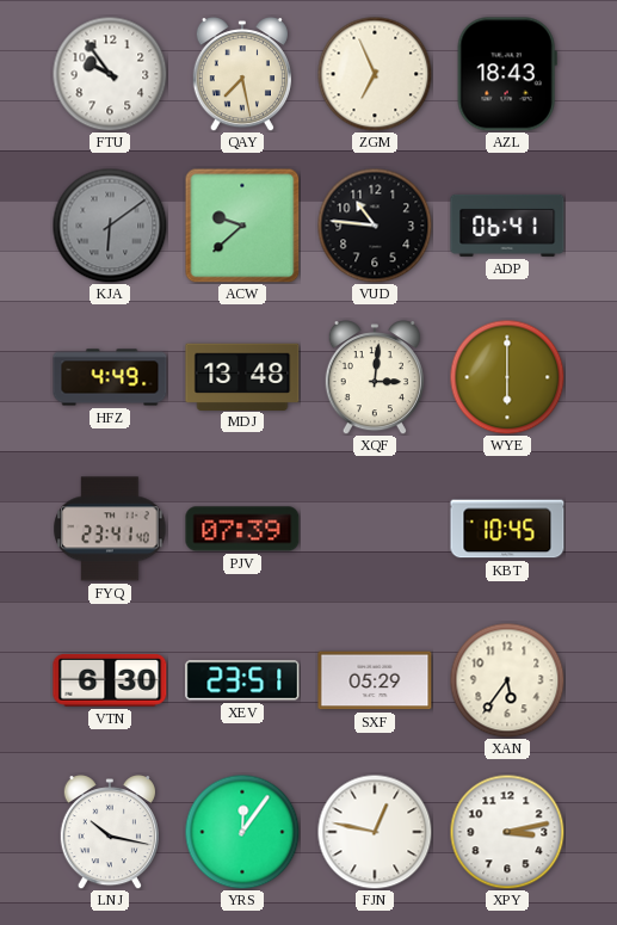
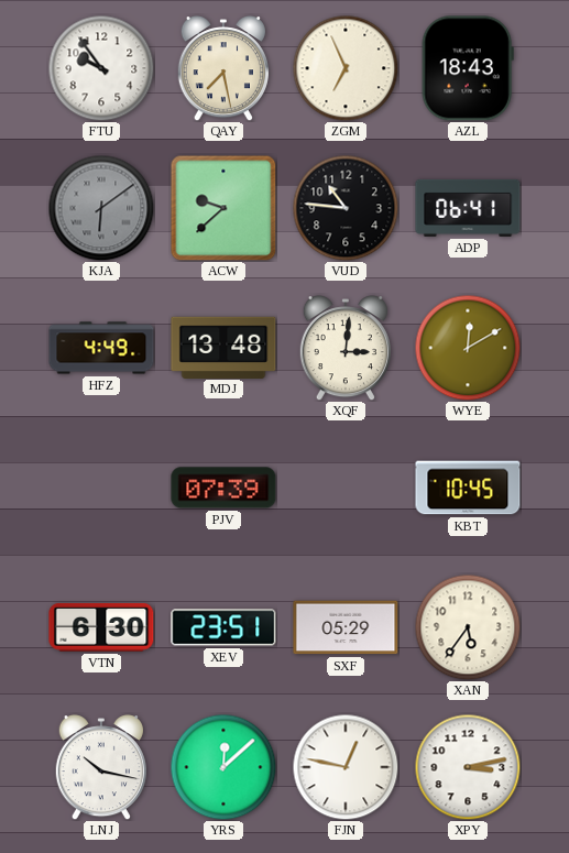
WYE: 6:00 -> 12:10
FYQ: 23:41 -> none
YRS: 12:06 -> 12:08
